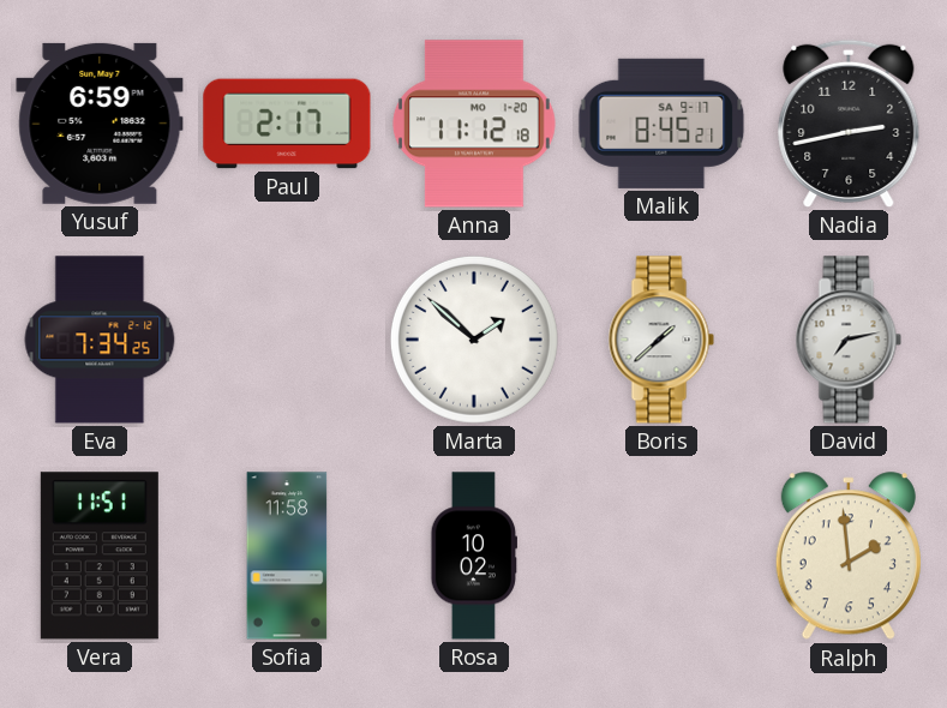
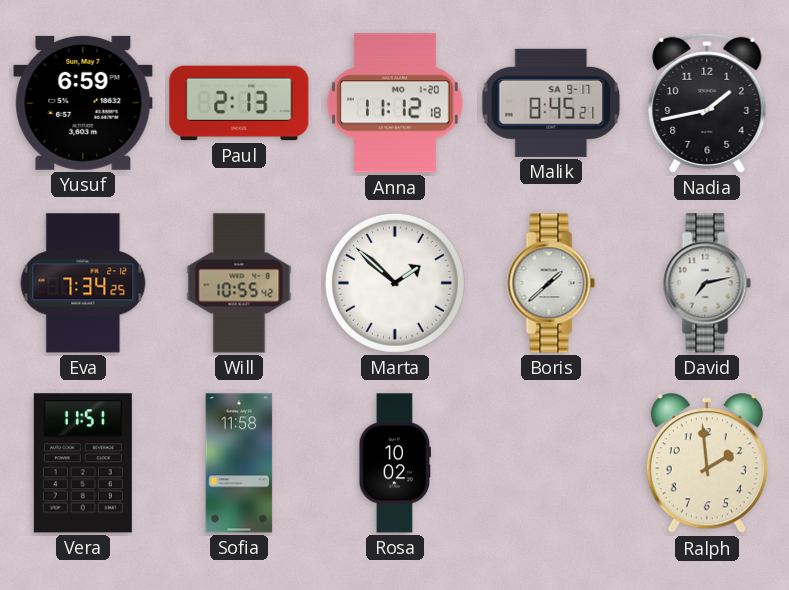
Paul: 2:17 -> 2:13
Nadia: 2:43 -> 1:43
Will: none -> 10:55
